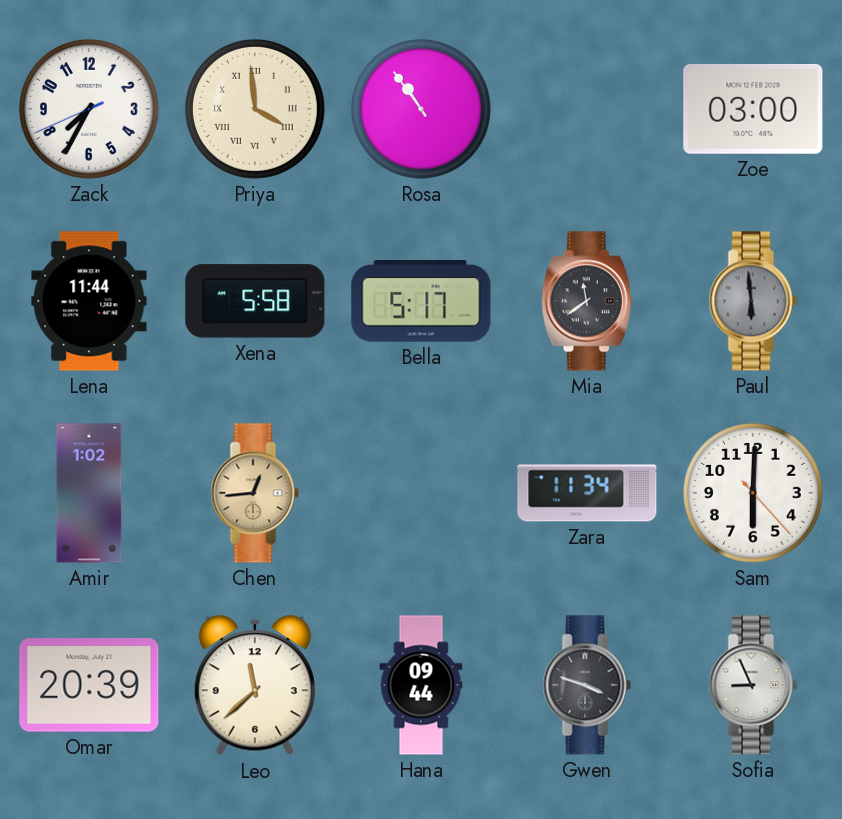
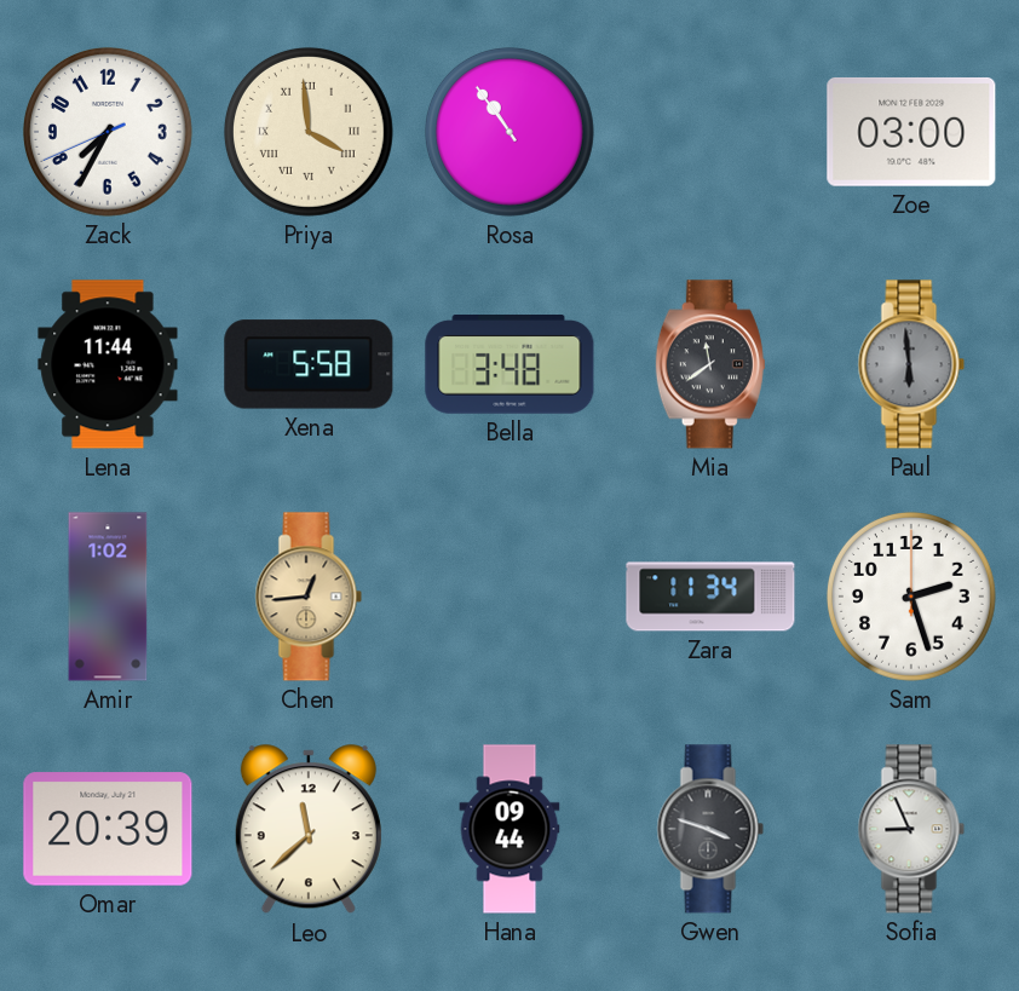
Bella: 5:17 -> 3:48
Sam: 6:00 -> 2:27
